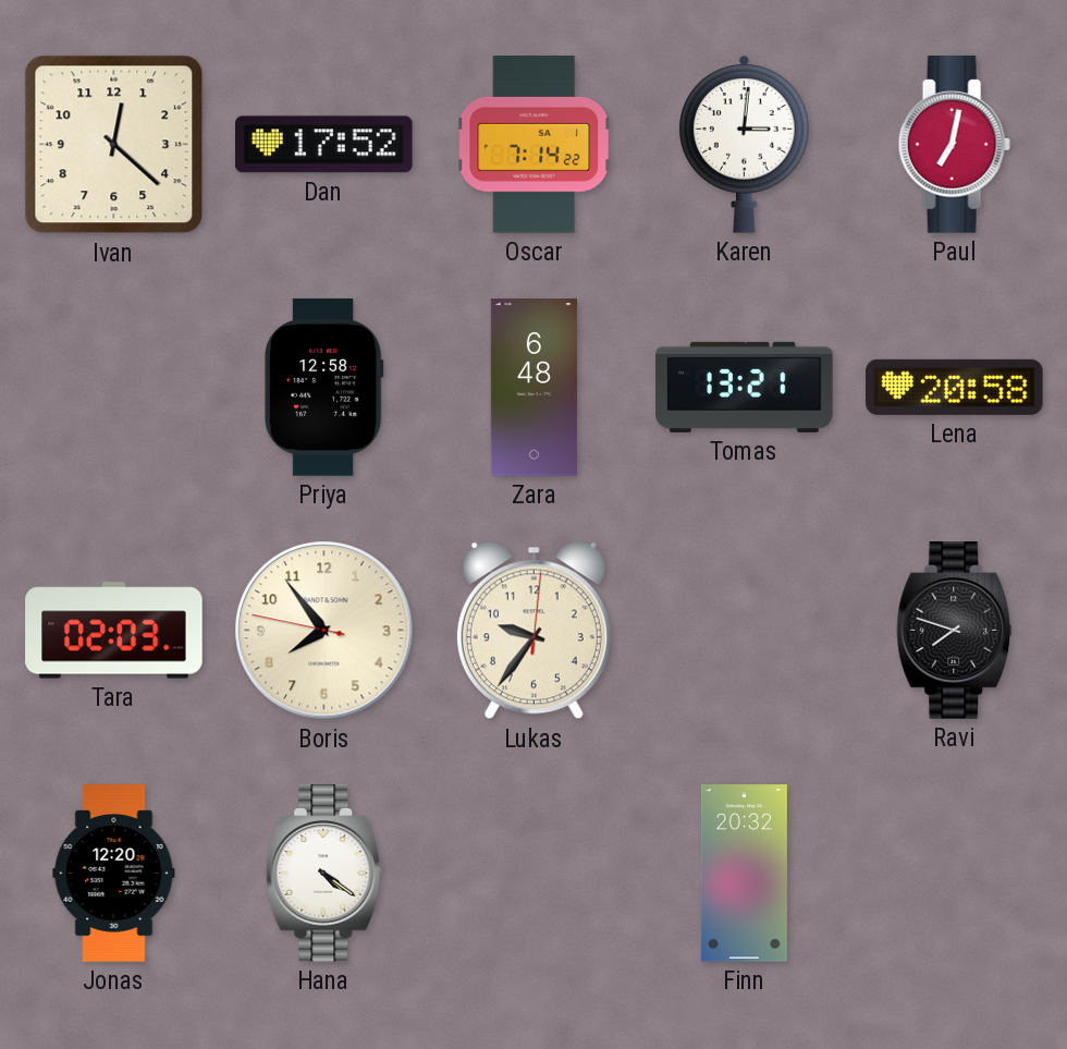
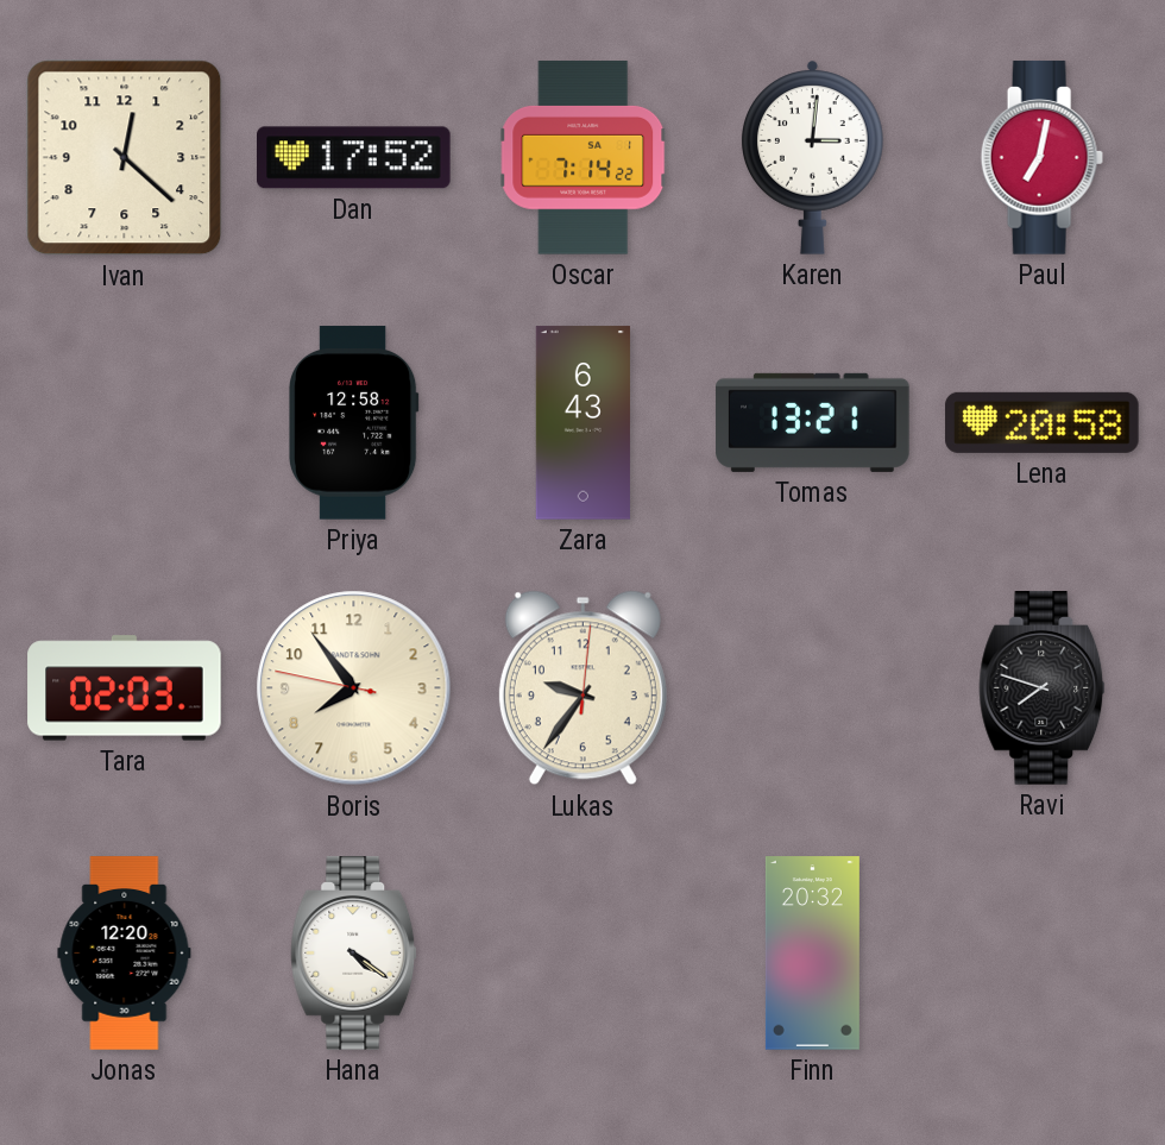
Zara: 6:48 -> 6:43
